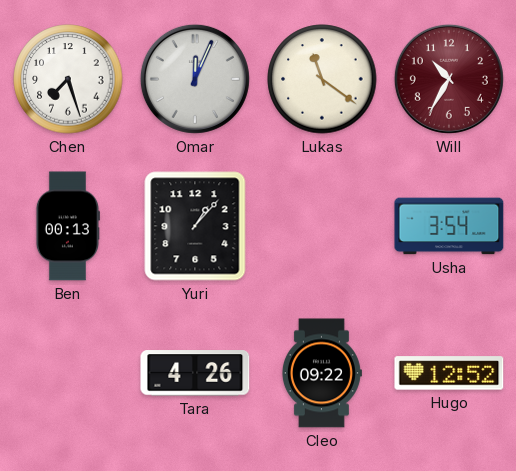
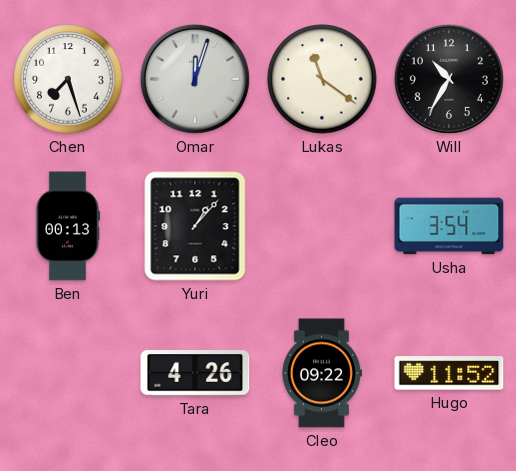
Omar: 12:04 -> 12:03
Will dial: burgundy -> black
Hugo: 12:52 -> 11:52
